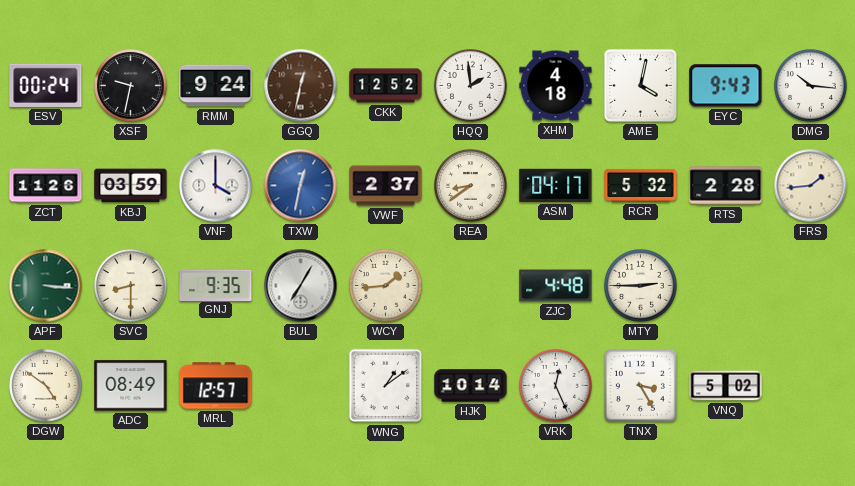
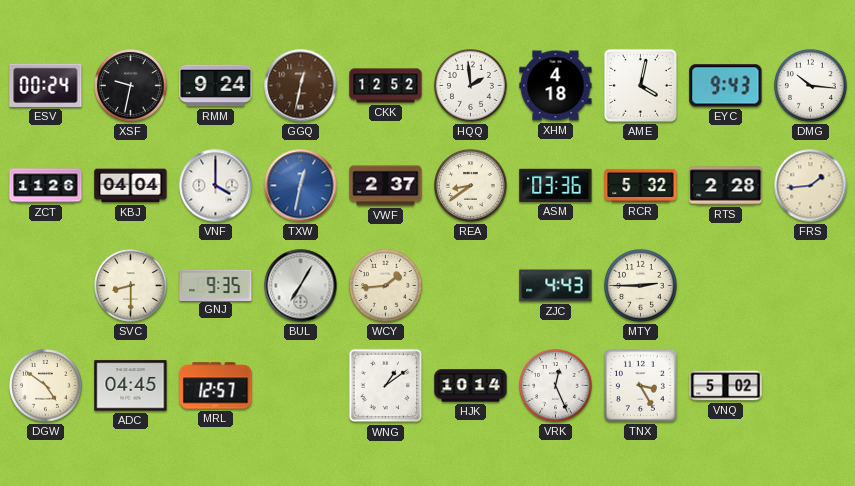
KBJ: 03:59 -> 04:04
ASM: 04:17 -> 03:36
APF: 3:16 -> none
ZJC: 4:48 -> 4:43
ADC: 08:49 -> 04:45
